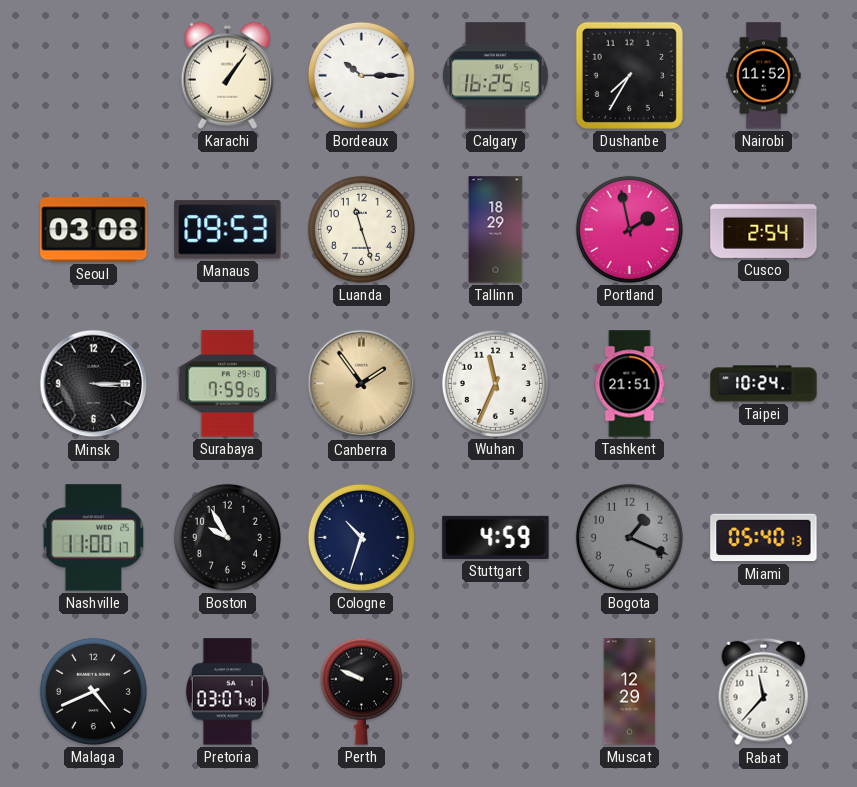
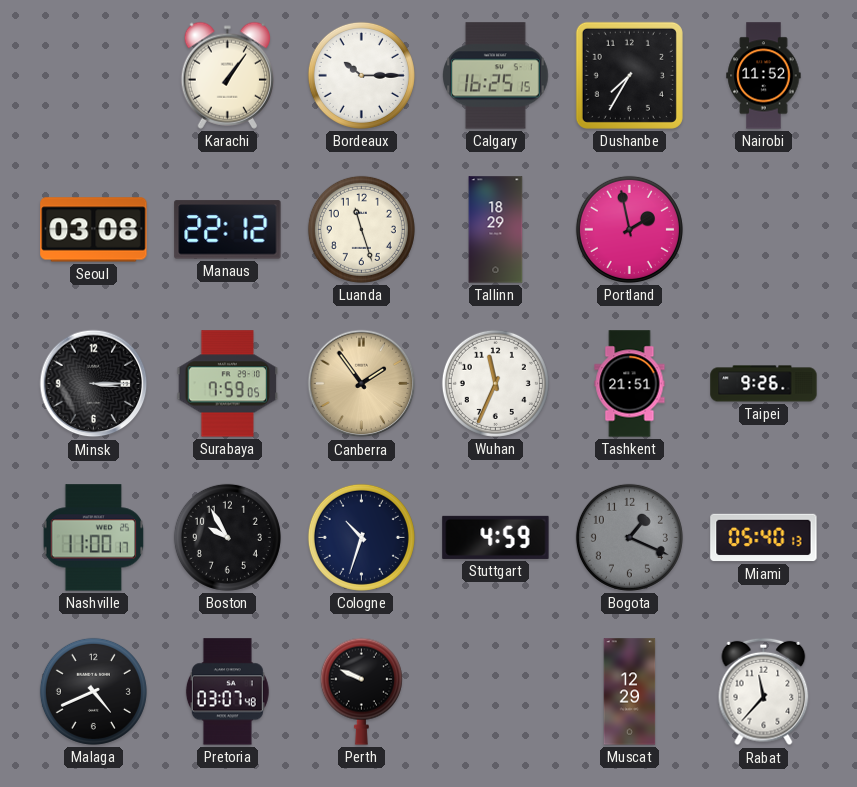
Manaus: 09:53 -> 22:12
Cusco: 2:54 -> none
Taipei: 10:24 -> 9:26
